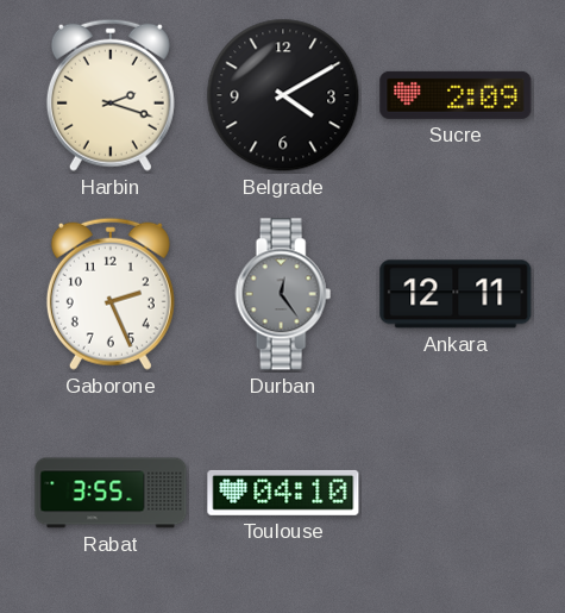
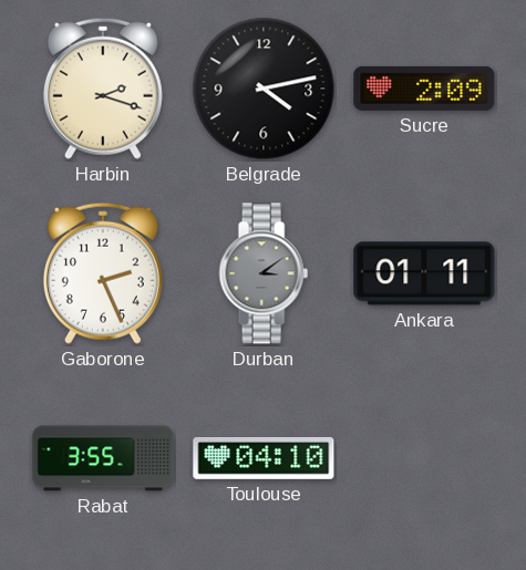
Belgrade: 4:10 -> 4:13
Durban: 12:24 -> 3:09
Ankara: 12:11 -> 01:11
